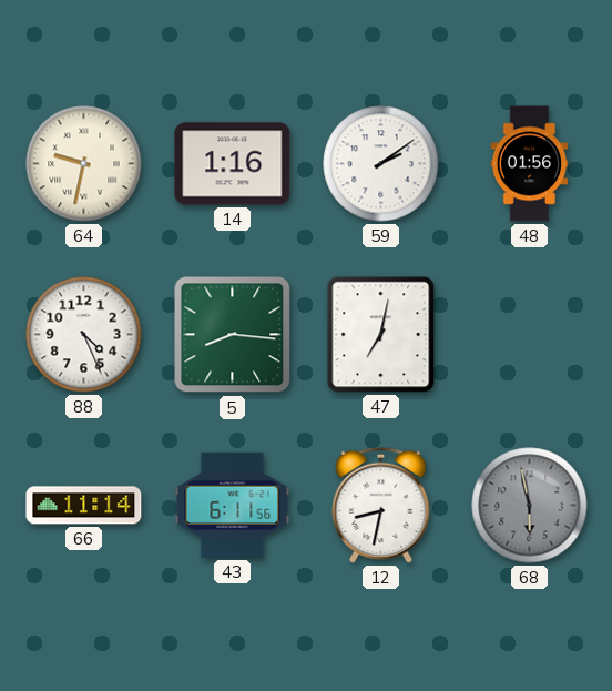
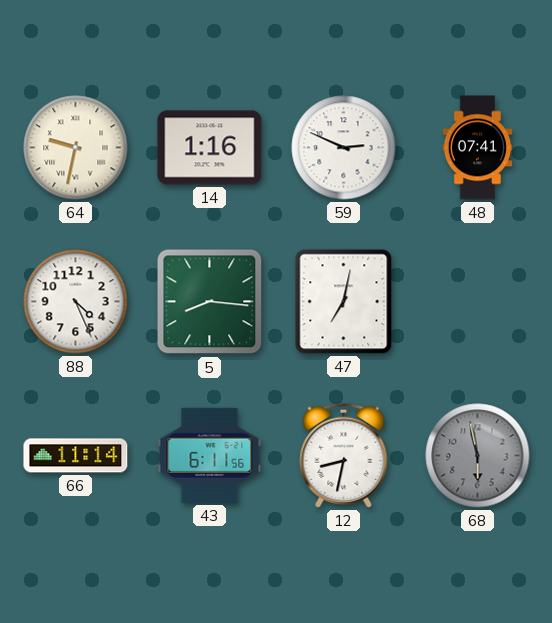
59: 2:09 -> 2:49
48: 01:56 -> 07:41
